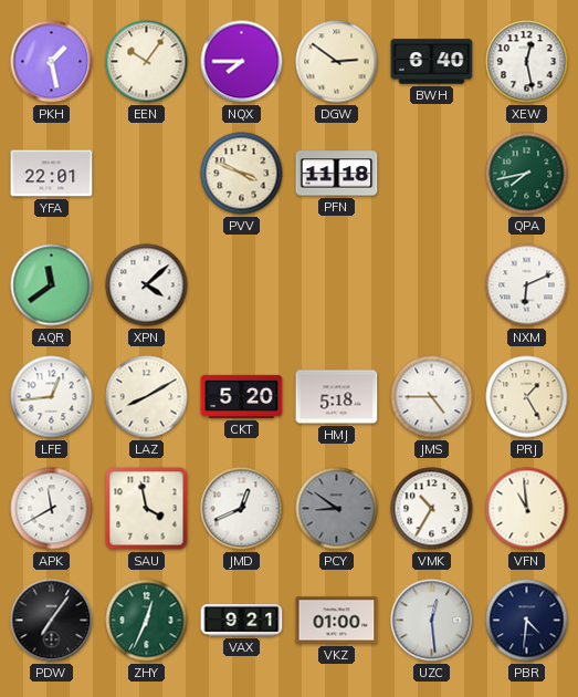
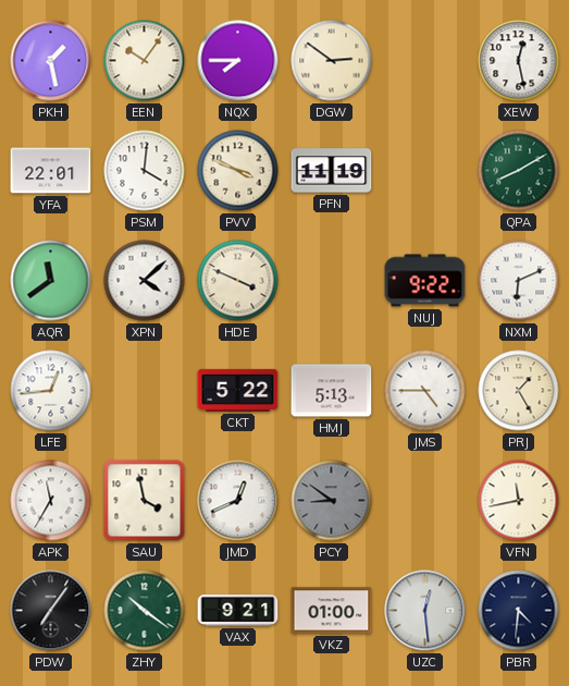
BWH: 6:40 -> none
PSM: none -> 4:01
PFN: 11:18 -> 11:19
QPA: 7:43 -> 8:10
HDE: none -> 3:49
NUJ: none -> 9:22
LAZ: 8:10 -> none
CKT: 5:20 -> 5:22
HMJ: 5:18 -> 5:13
APK: 11:40 -> 11:35
VMK: 10:35 -> none
VFN: 10:59 -> 11:43
ZHY: 12:34 -> 10:21
